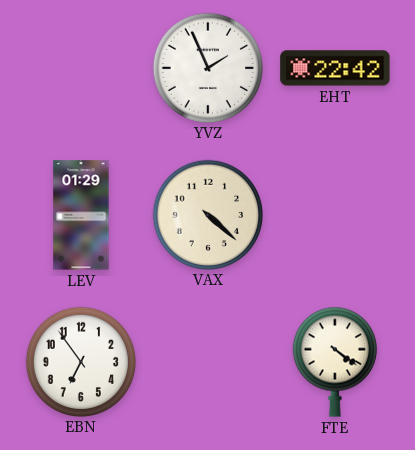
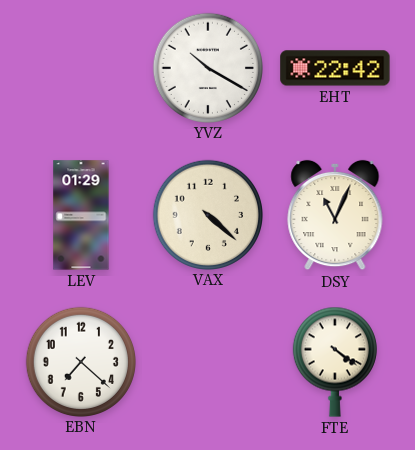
YVZ: 1:56 -> 10:20
DSY: none -> 11:04
EBN: 6:54 -> 7:22
